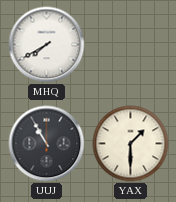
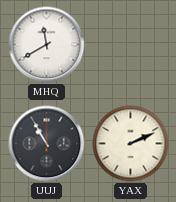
MHQ: 7:40 -> 11:40
YAX: 1:30 -> 2:11
